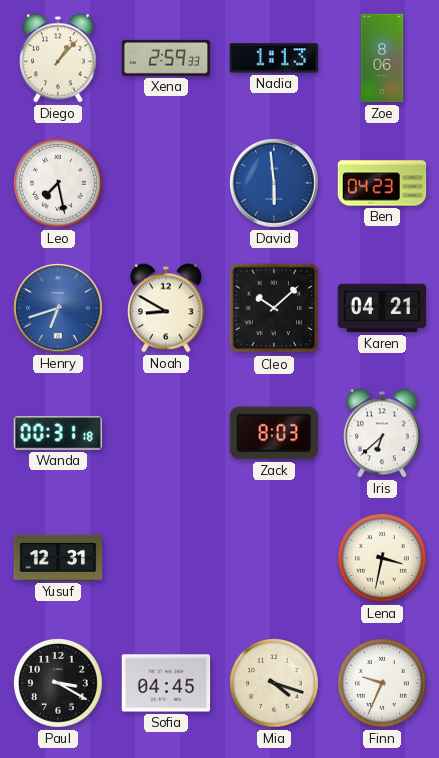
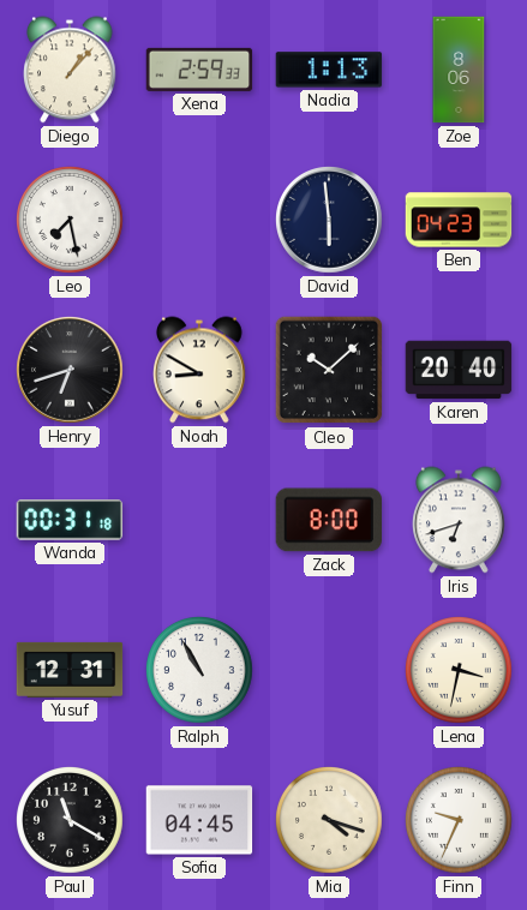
David dial: blue -> navy
Henry dial: blue -> black
Karen: 04:21 -> 20:40
Zack: 8:03 -> 8:00
Iris: 6:38 -> 6:42
Ralph: none -> 10:55
Paul: 3:20 -> 11:20
